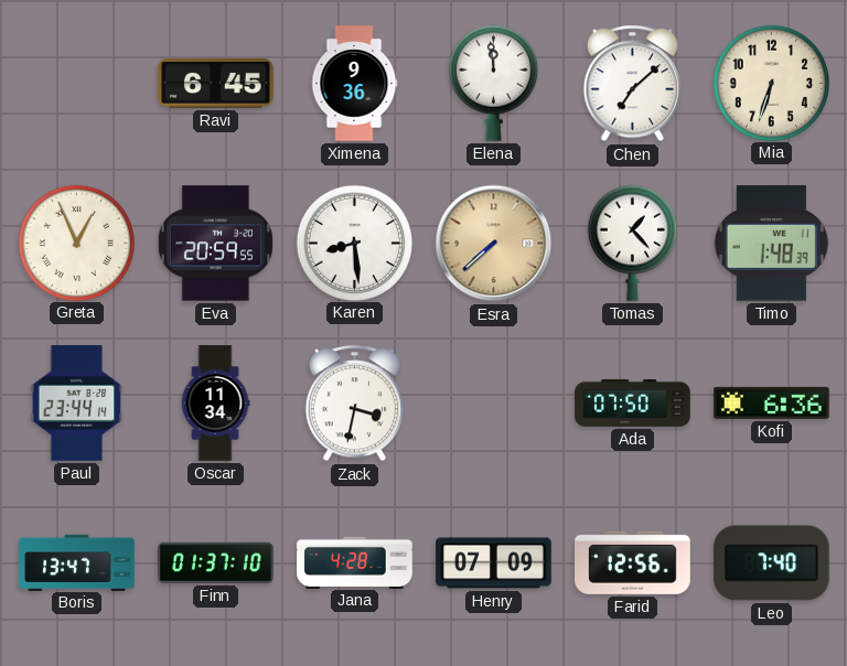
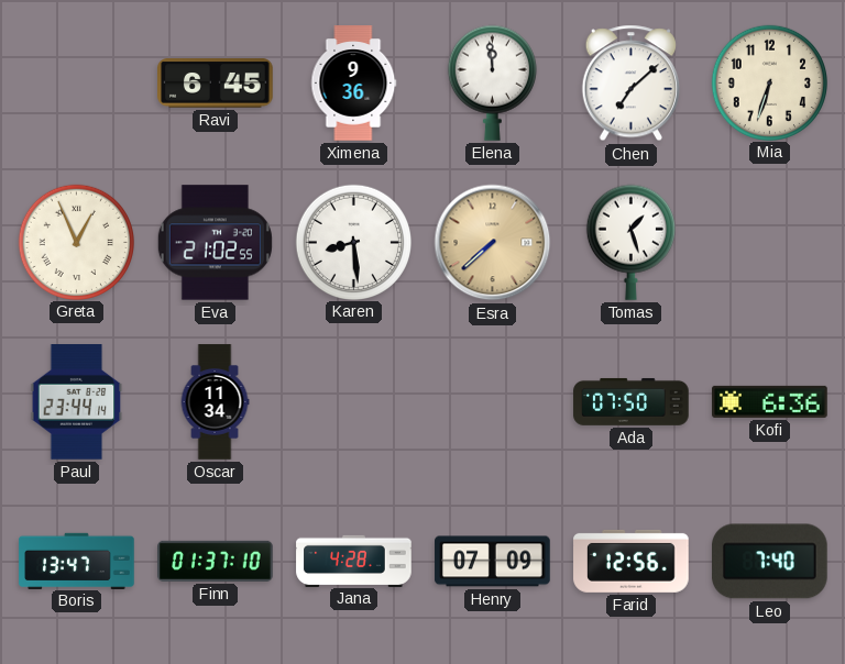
Eva: 20:59 -> 21:02
Tomas: 1:23 -> 1:27
Timo: 1:48 -> none
Zack: 3:32 -> none
